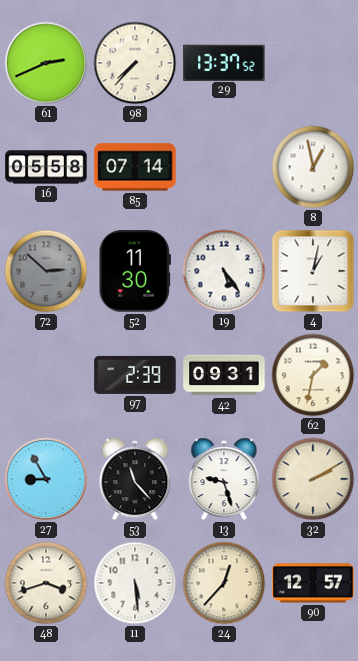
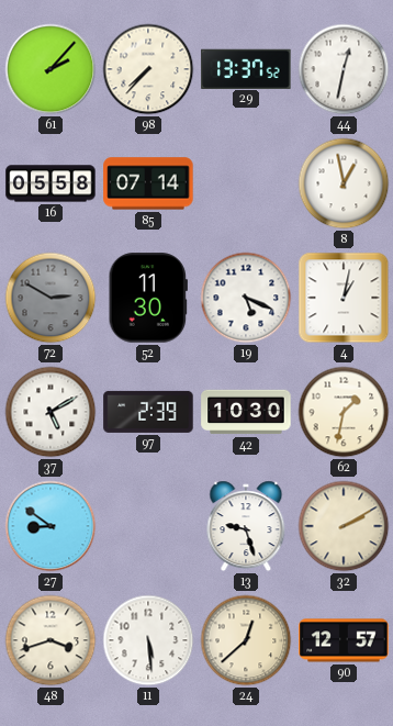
61: 2:41 -> 2:07
44: none -> 12:32
72: 2:52 -> 2:50
19: 5:24 -> 5:19
37: none -> 5:10
42: 09:31 -> 10:30
27: 8:55 -> 8:51
53: 11:23 -> none
24: 12:37 -> 12:38
